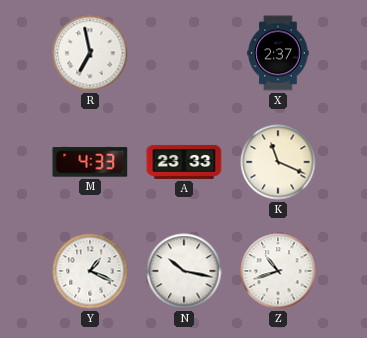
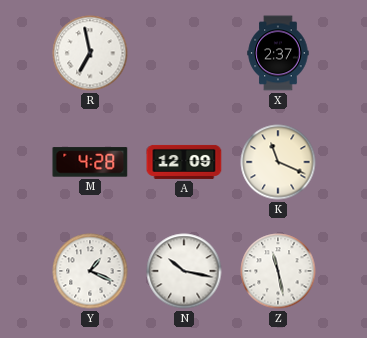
M: 4:33 -> 4:28
A: 23:33 -> 12:09
Z: 10:42 -> 11:28
